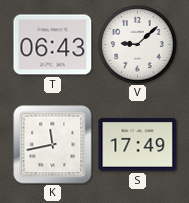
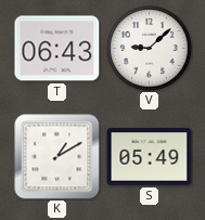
K: 11:43 -> 1:10
S: 17:49 -> 05:49
